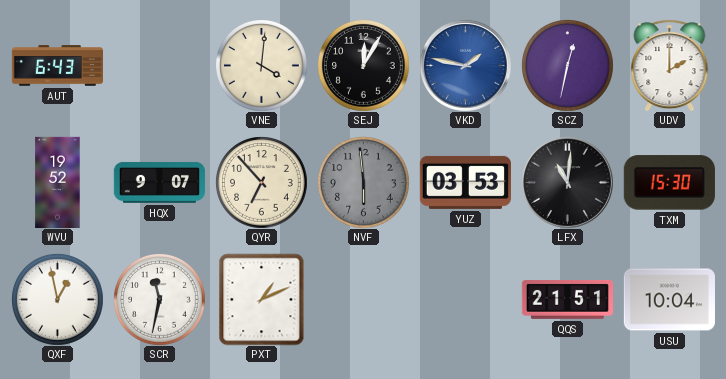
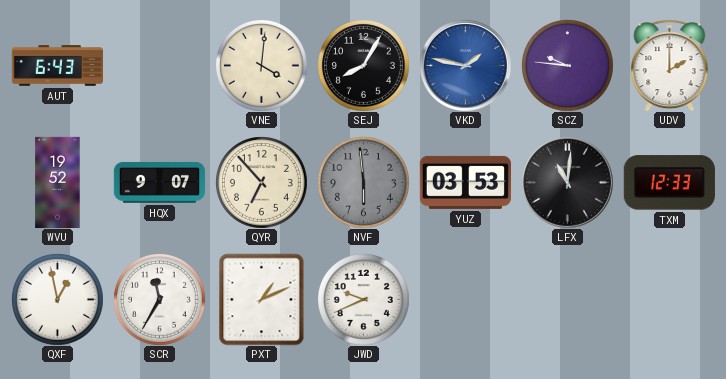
SEJ: 12:05 -> 8:05
SCZ: 12:32 -> 9:46
TXM: 15:30 -> 12:33
SCR: 11:32 -> 11:35
JWD: none -> 9:41
QQS: 21:51 -> none
USU: 10:04 -> none
